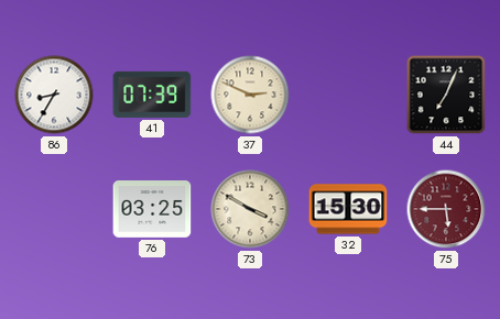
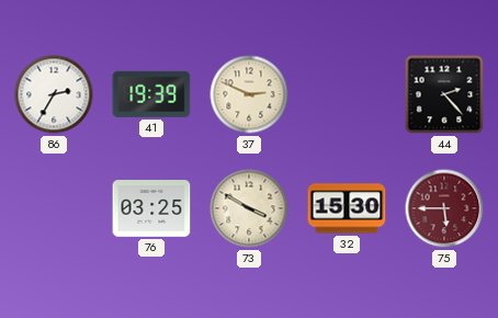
86: 8:35 -> 2:35
41: 07:39 -> 19:39
44: 7:04 -> 2:23
